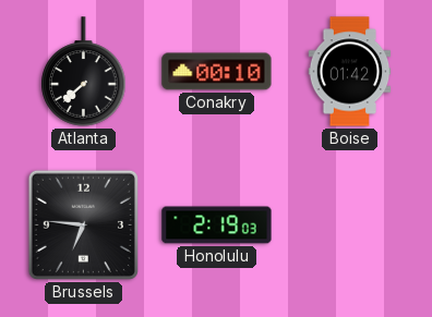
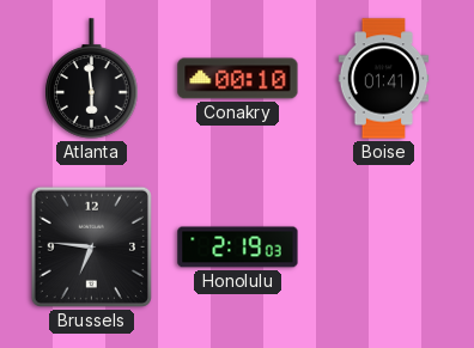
Atlanta: 7:38 -> 5:59
Boise: 01:42 -> 01:41
